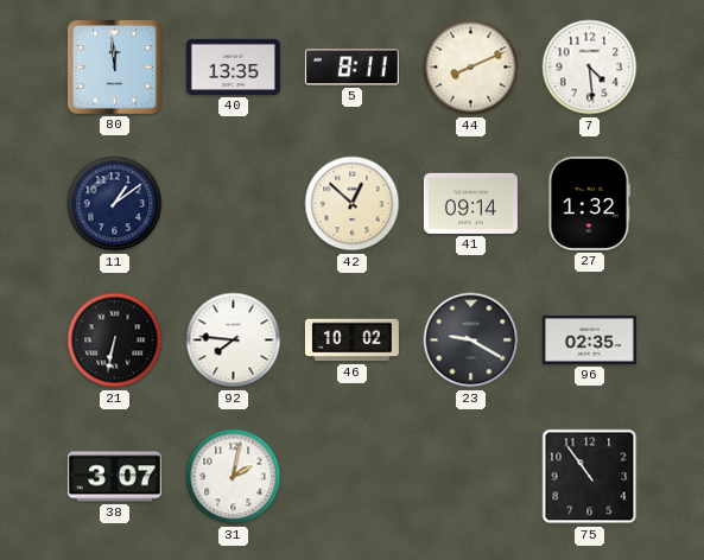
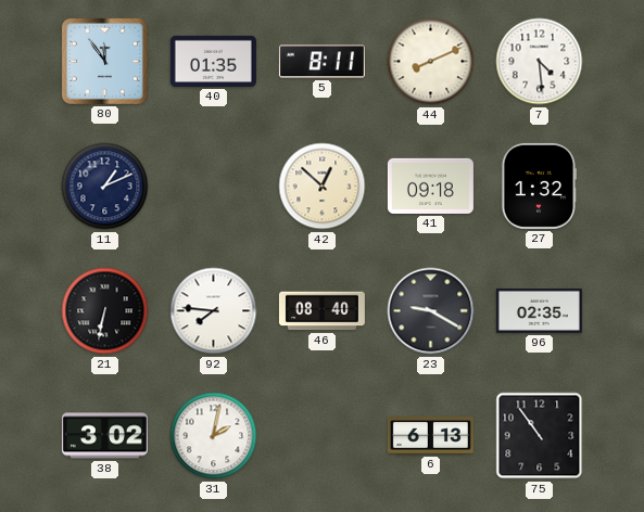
80: 11:59 -> 11:54
40: 13:35 -> 01:35
11: 1:09 -> 1:11
41: 09:14 -> 09:18
46: 10:02 -> 08:40
38: 3:07 -> 3:02
6: none -> 6:13
